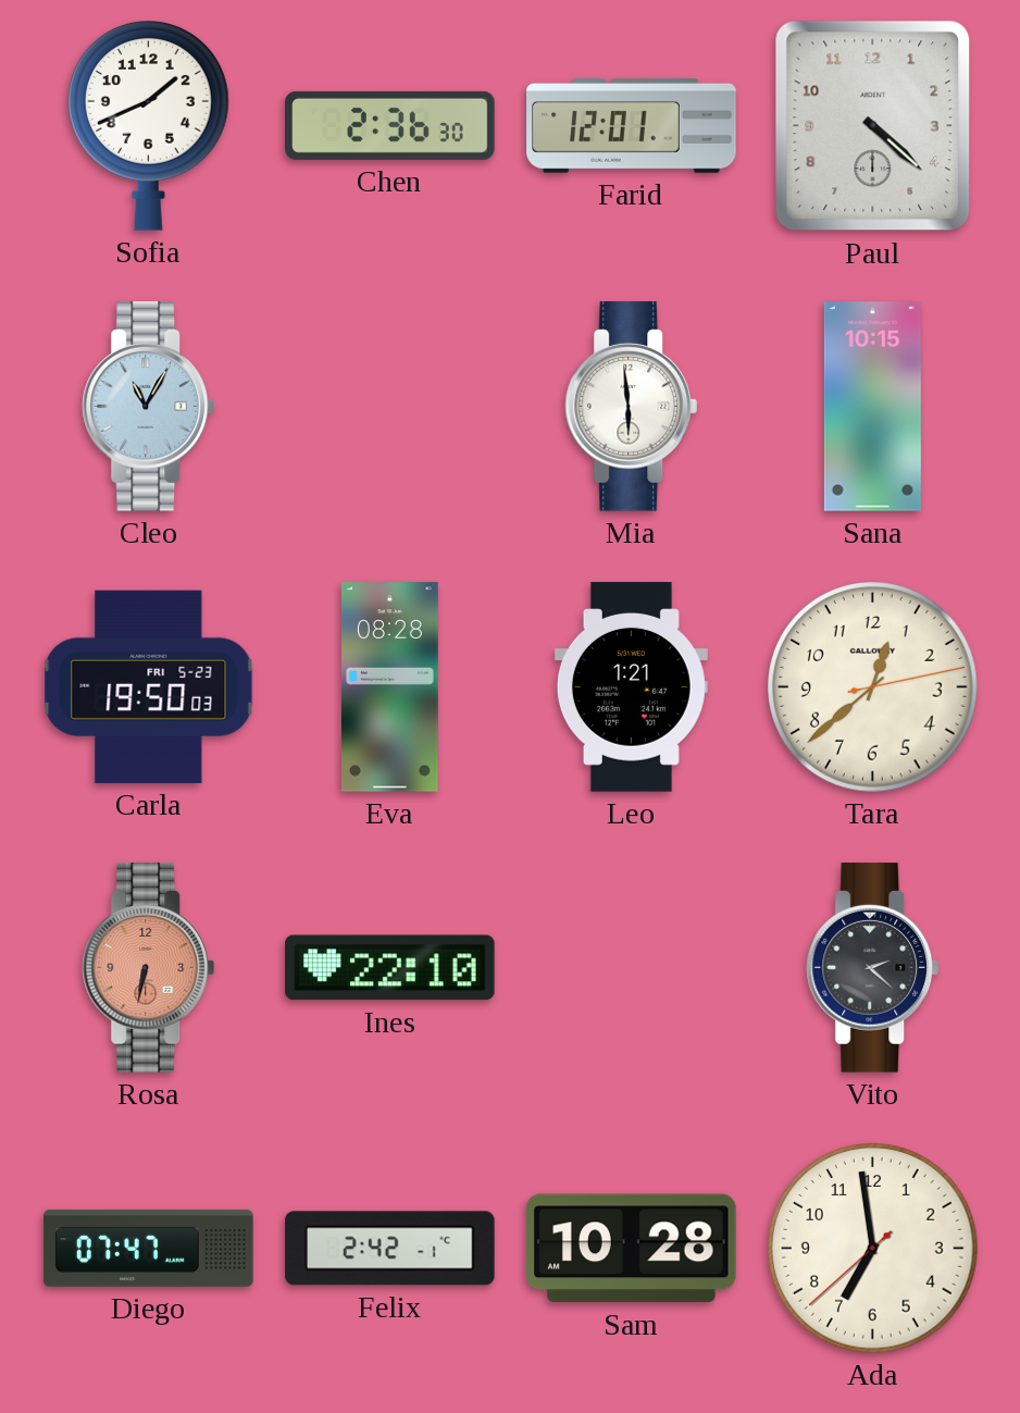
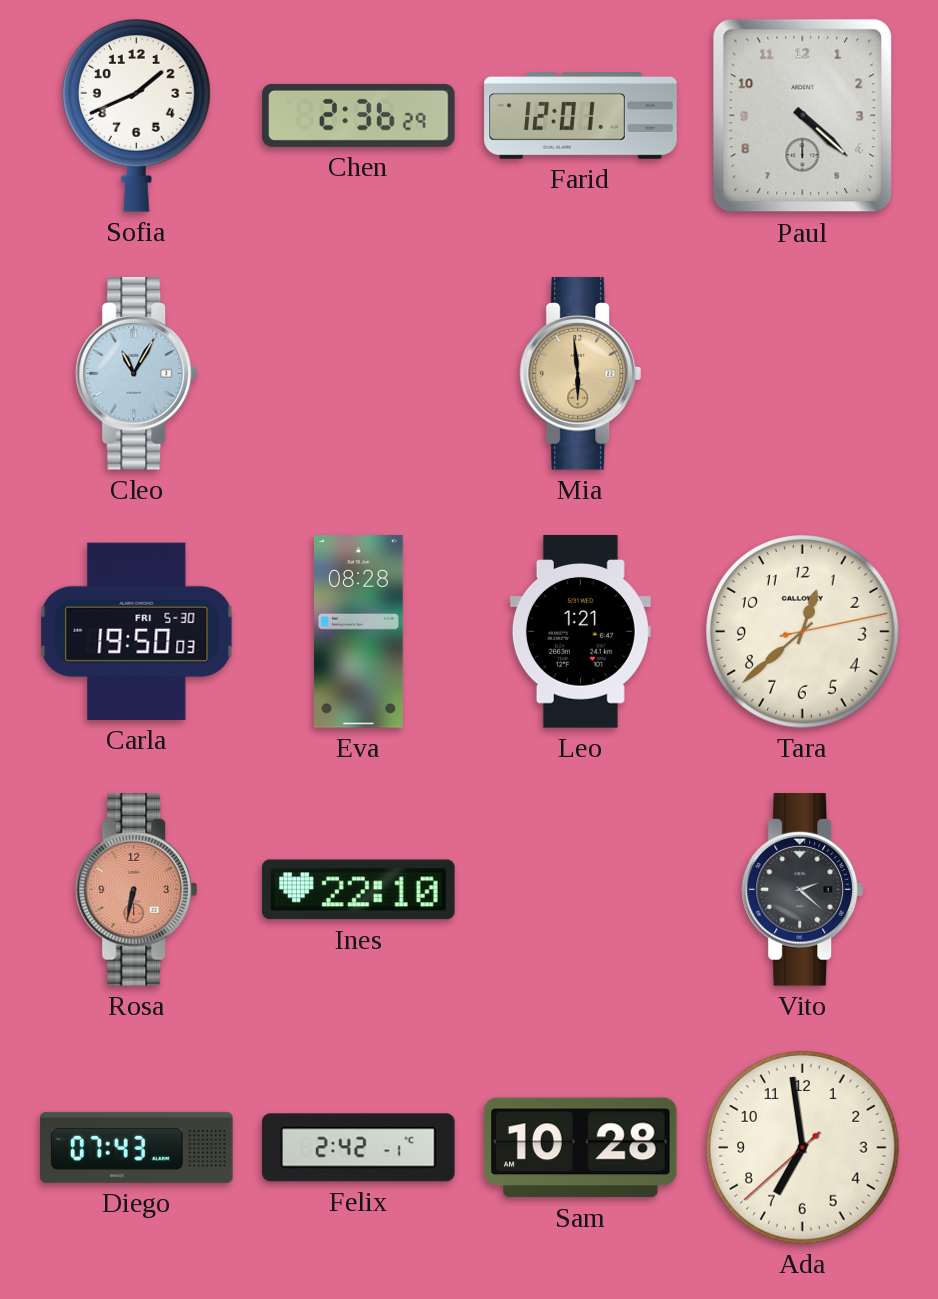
Chen: 2:36:30 -> 2:36:29
Mia dial: white -> champagne
Sana: 10:15 -> none
Carla date: FRI 5-23 -> FRI 5-30
Diego: 07:47 -> 07:43
